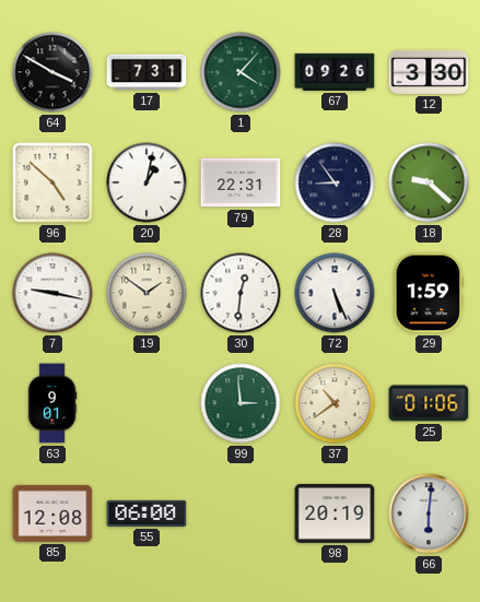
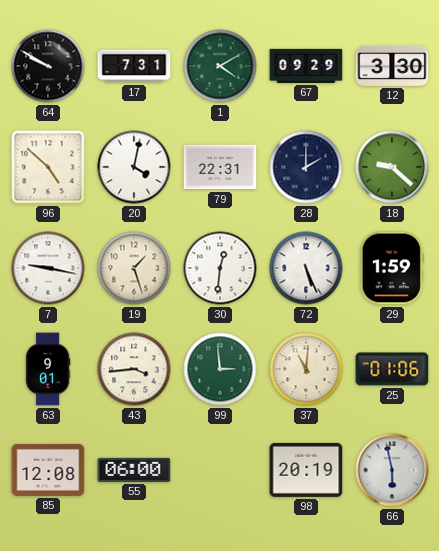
64: 3:50 -> 9:50
1: 4:07 -> 4:10
67: 09:26 -> 09:29
20: 1:02 -> 4:02
28: 8:54 -> 2:00
19: 1:51 -> 1:27
43: none -> 3:44
37: 10:39 -> 11:01
66: 6:01 -> 5:58
